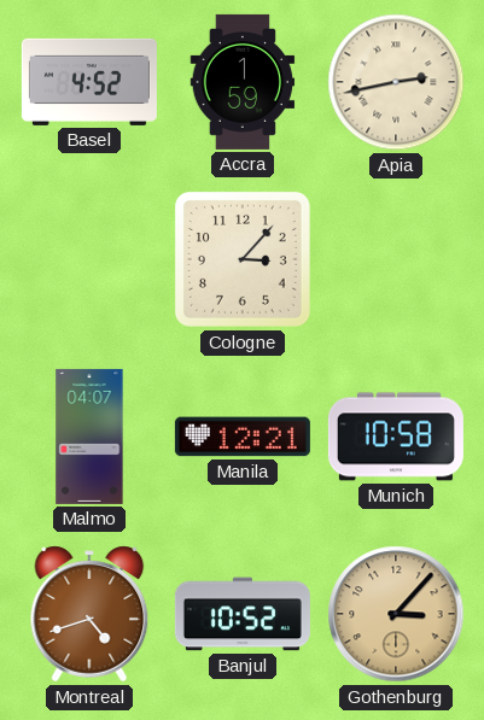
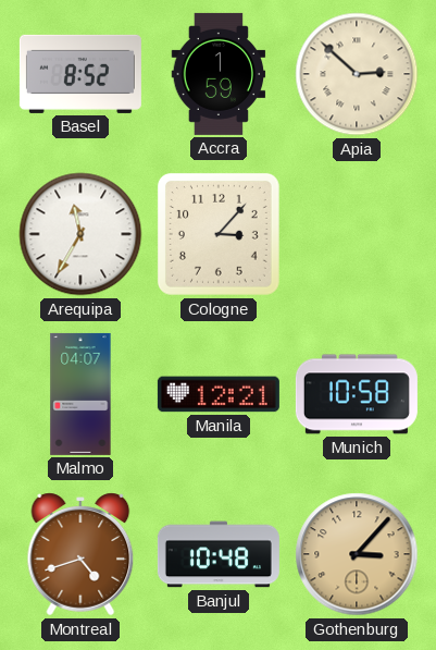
Basel: 4:52 -> 8:52
Apia: 2:43 -> 2:52
Arequipa: none -> 11:35
Banjul: 10:52 -> 10:48
